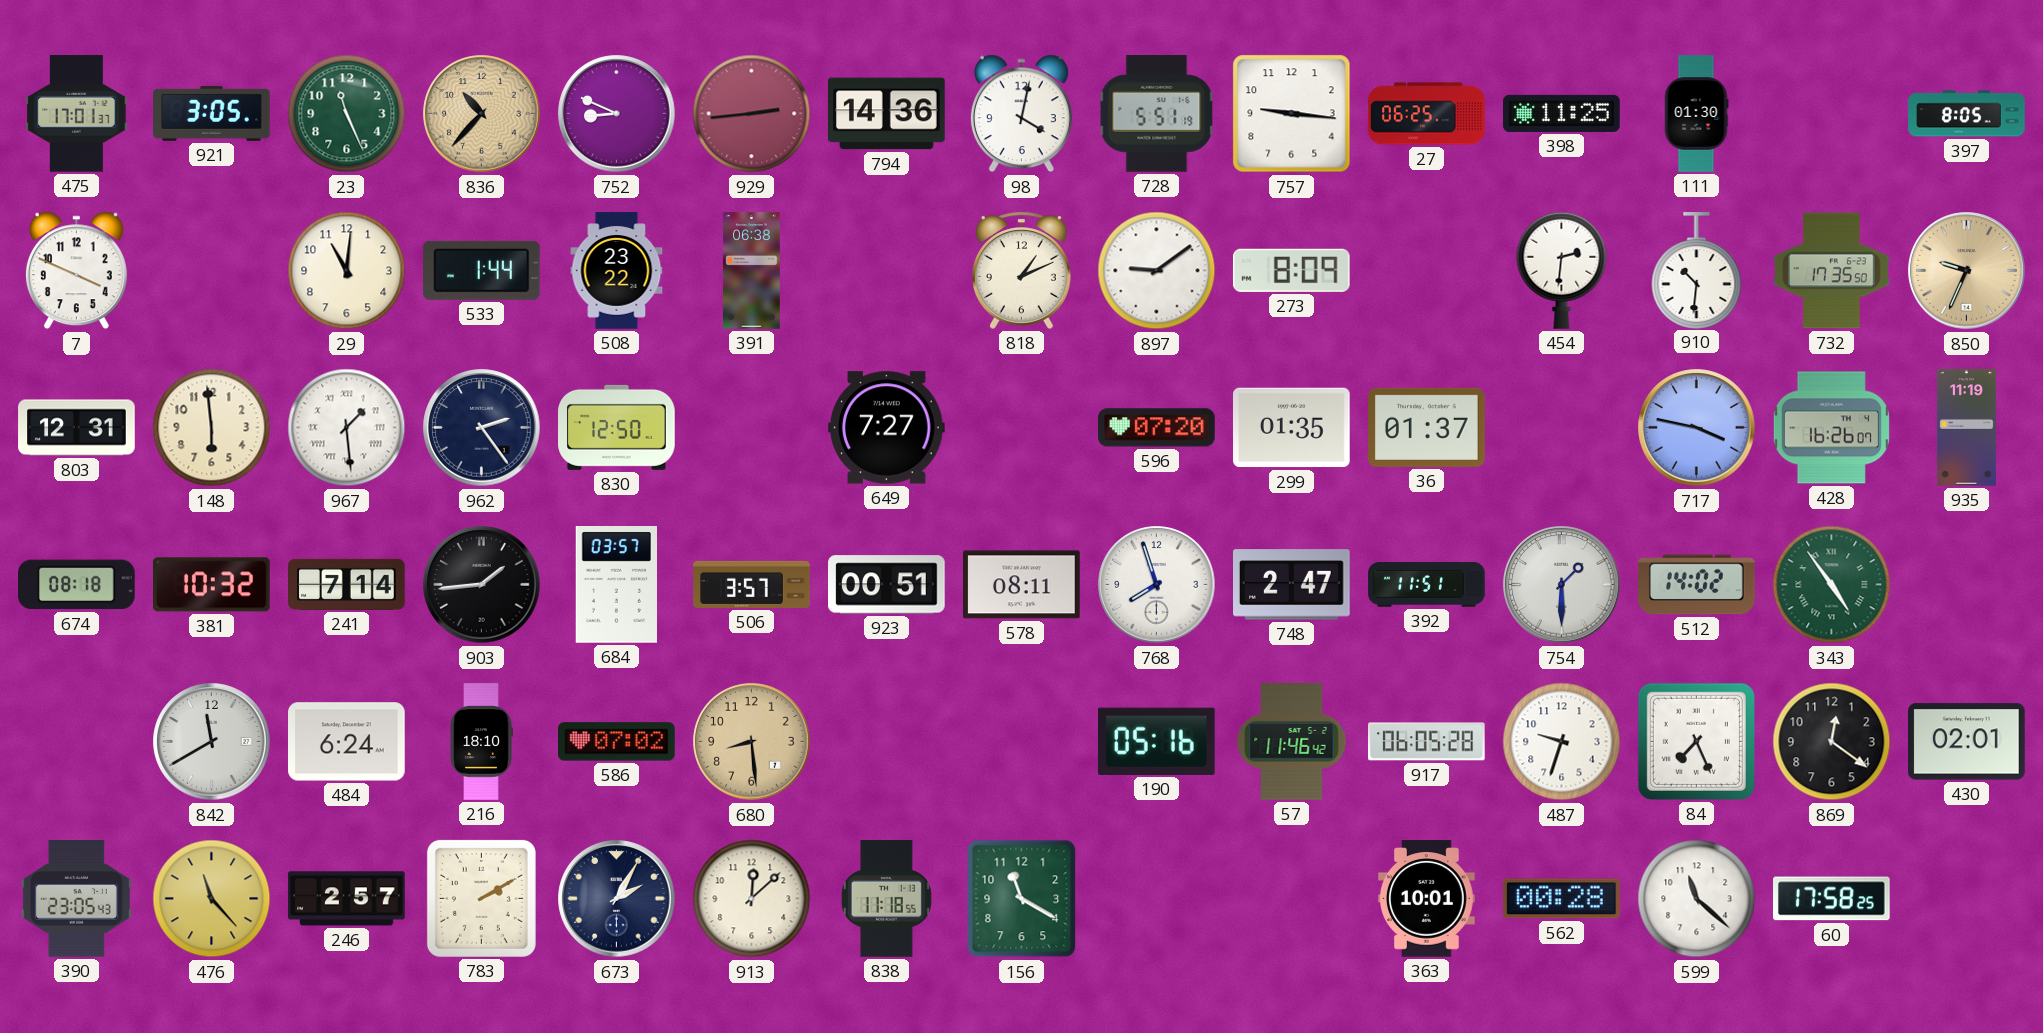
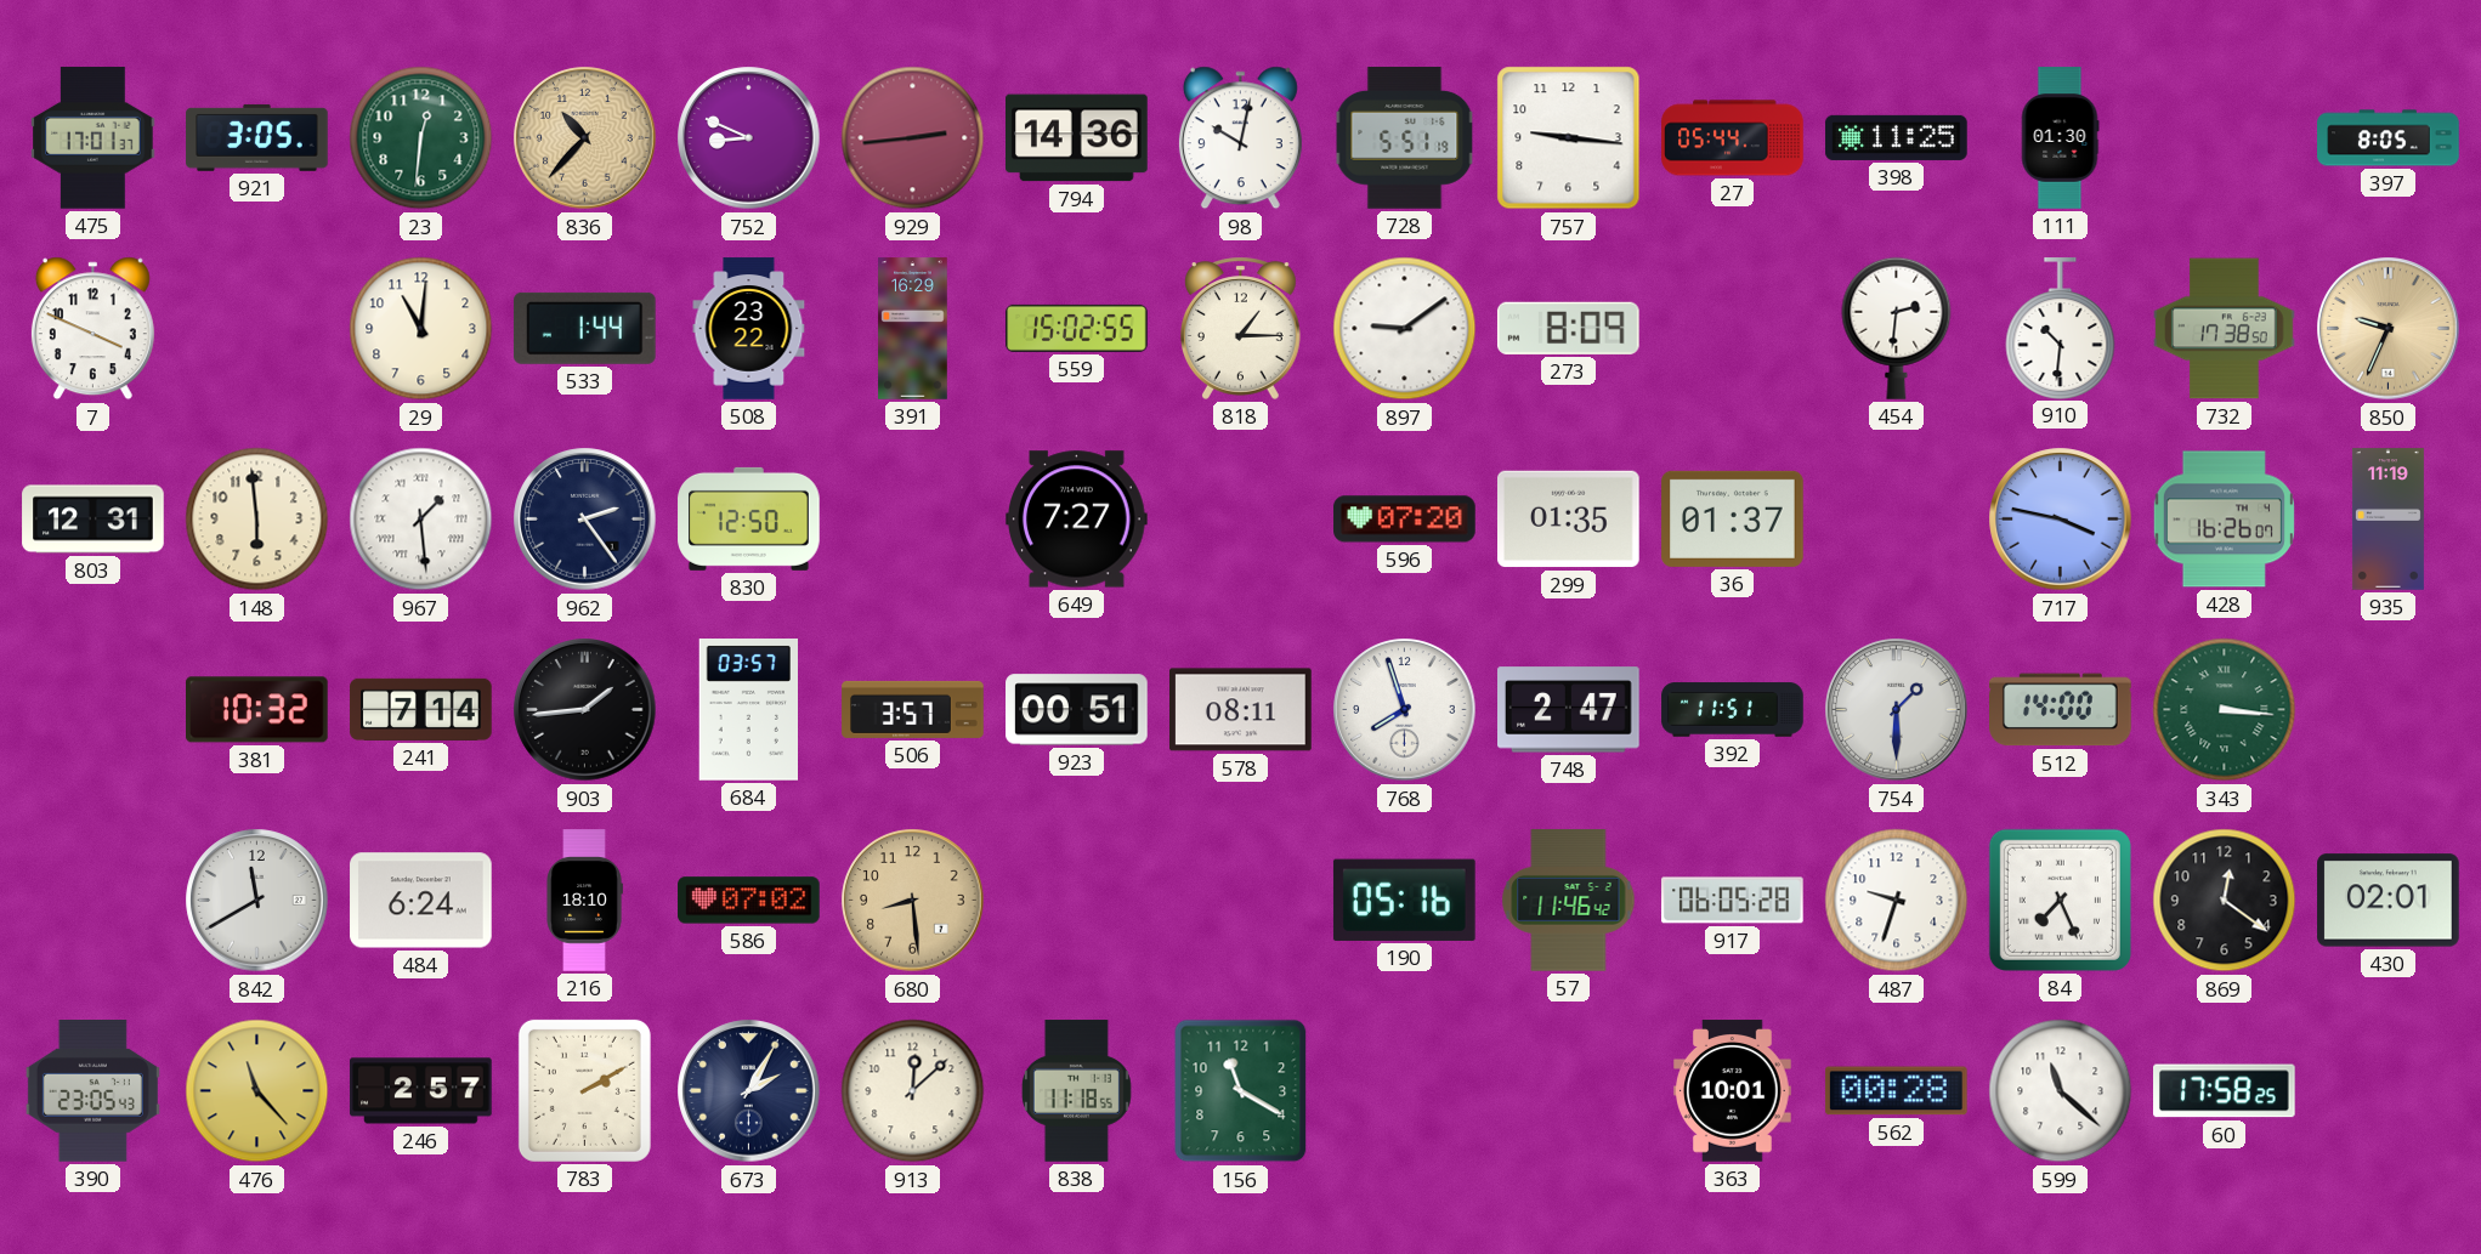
23: 11:26 -> 12:31
98: 4:02 -> 10:02
27: 06:25 -> 05:44
391: 06:38 -> 16:29
559: none -> 15:02
818: 1:11 -> 1:15
732: 17:35 -> 17:38
674: 08:18 -> none
512: 14:02 -> 14:00
343: 4:54 -> 3:16
